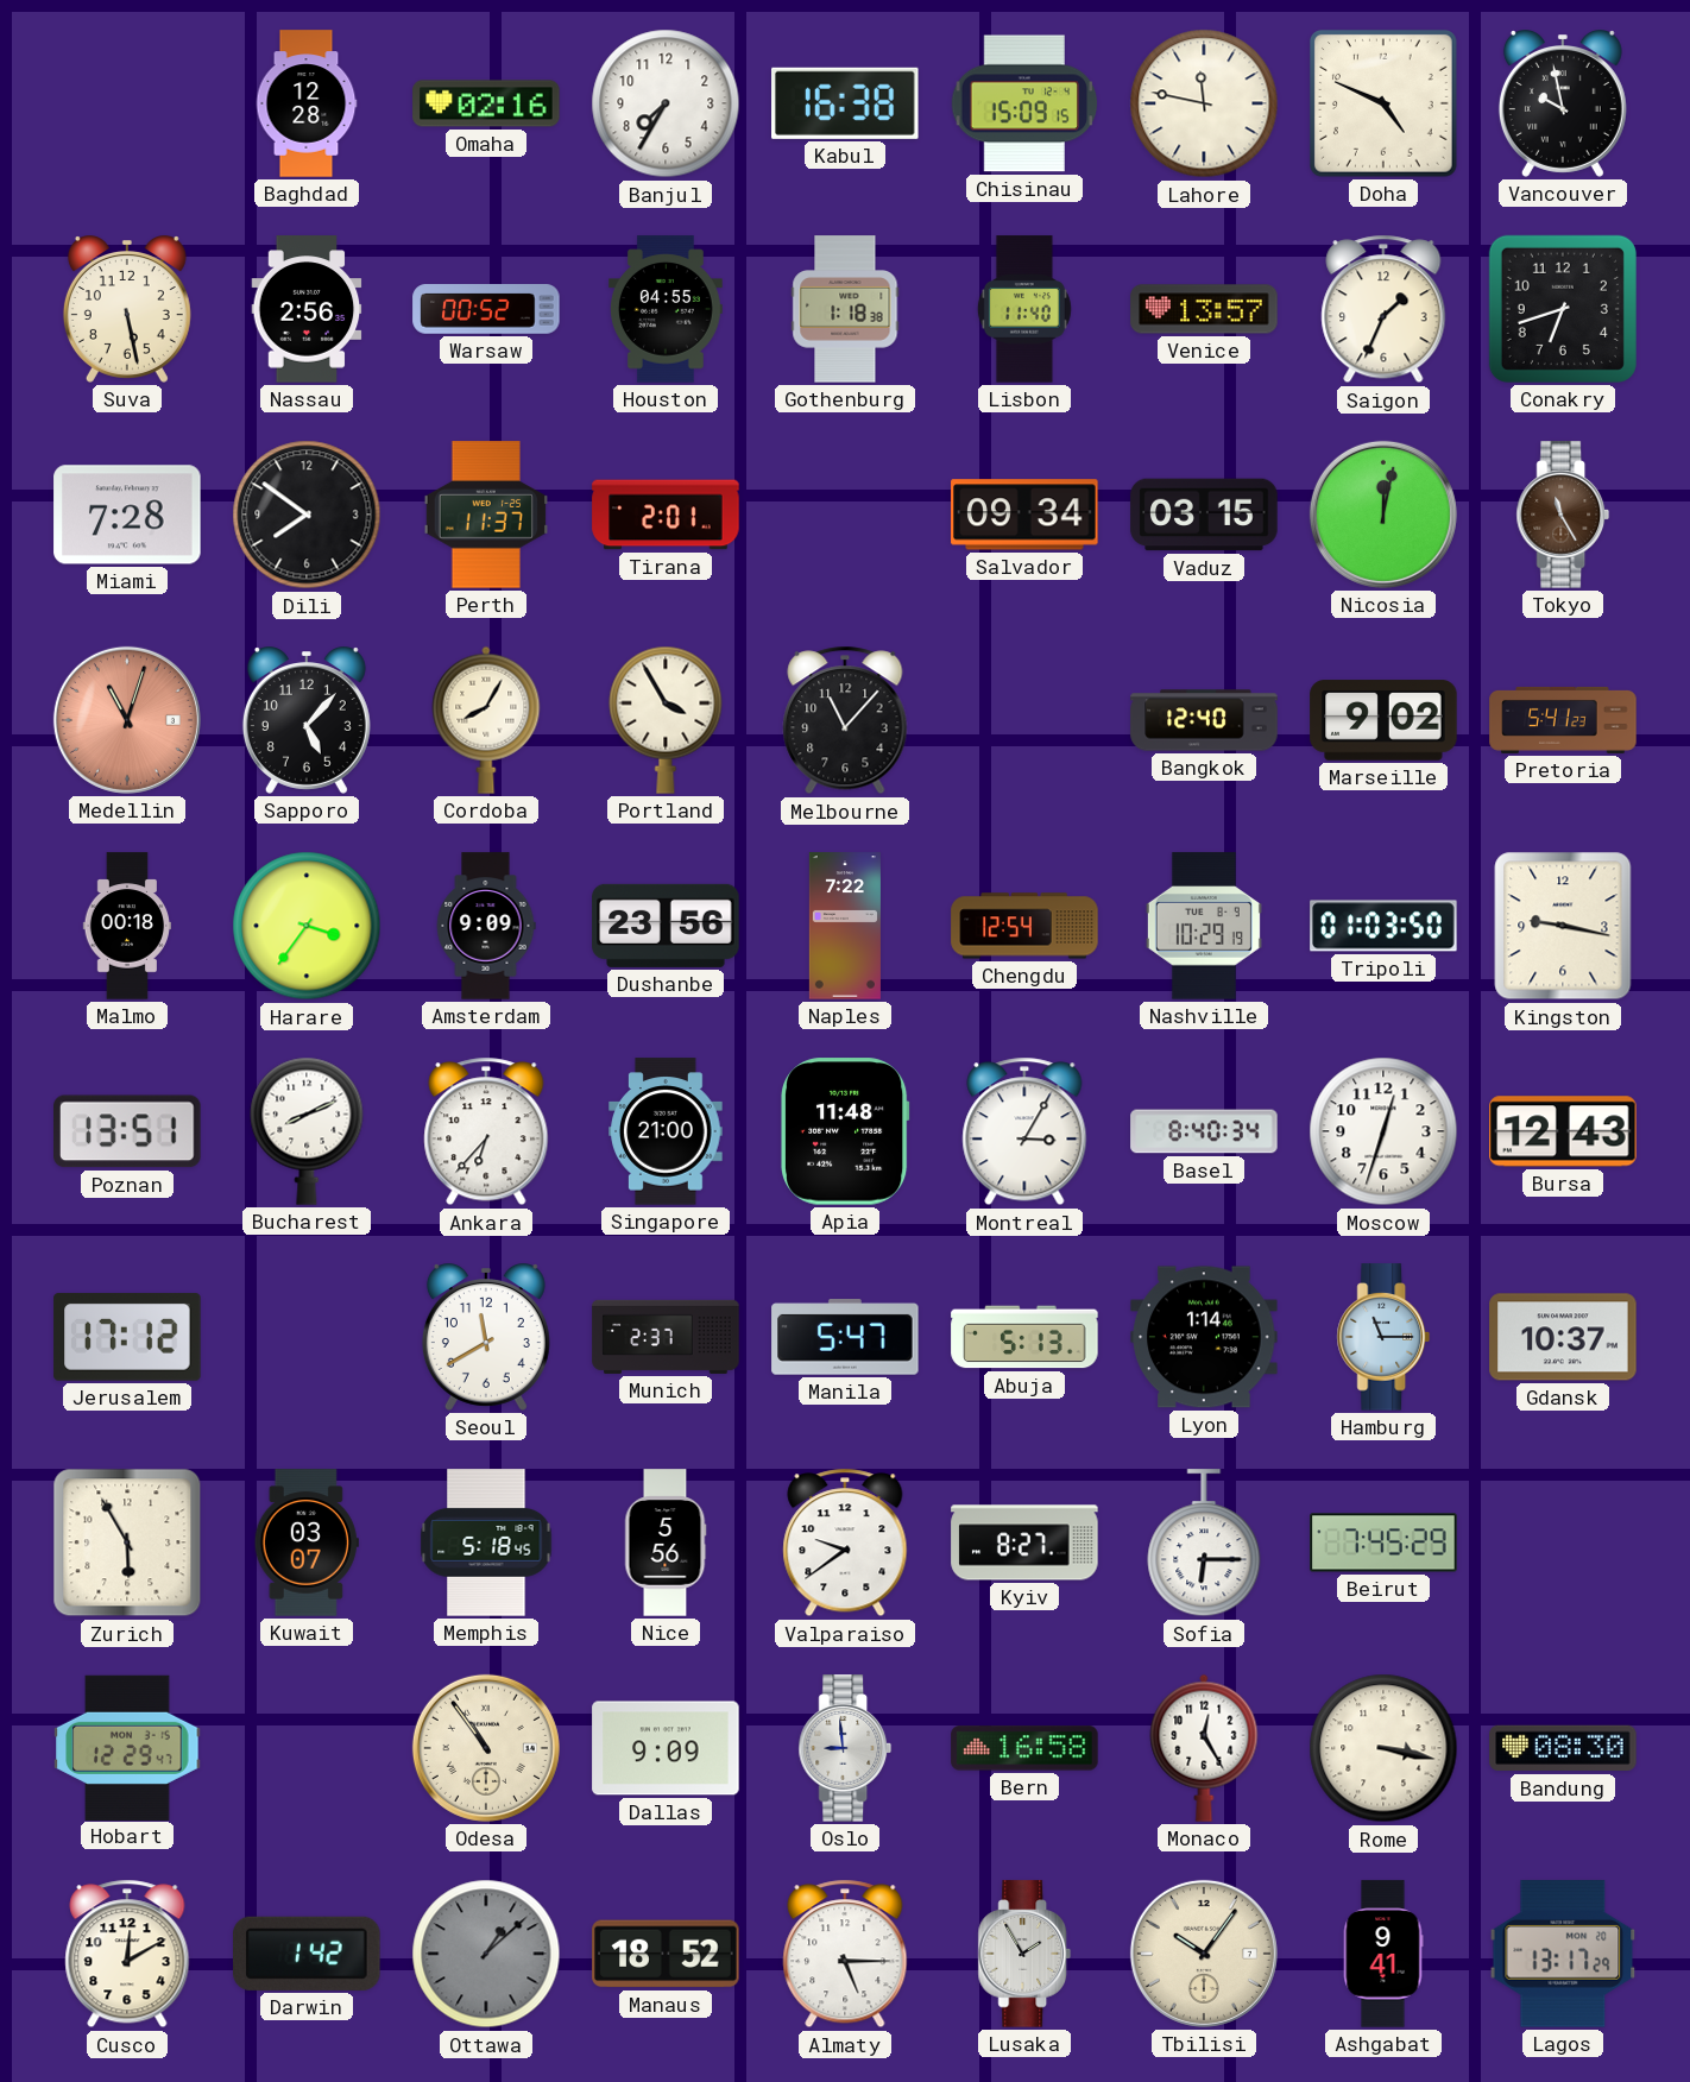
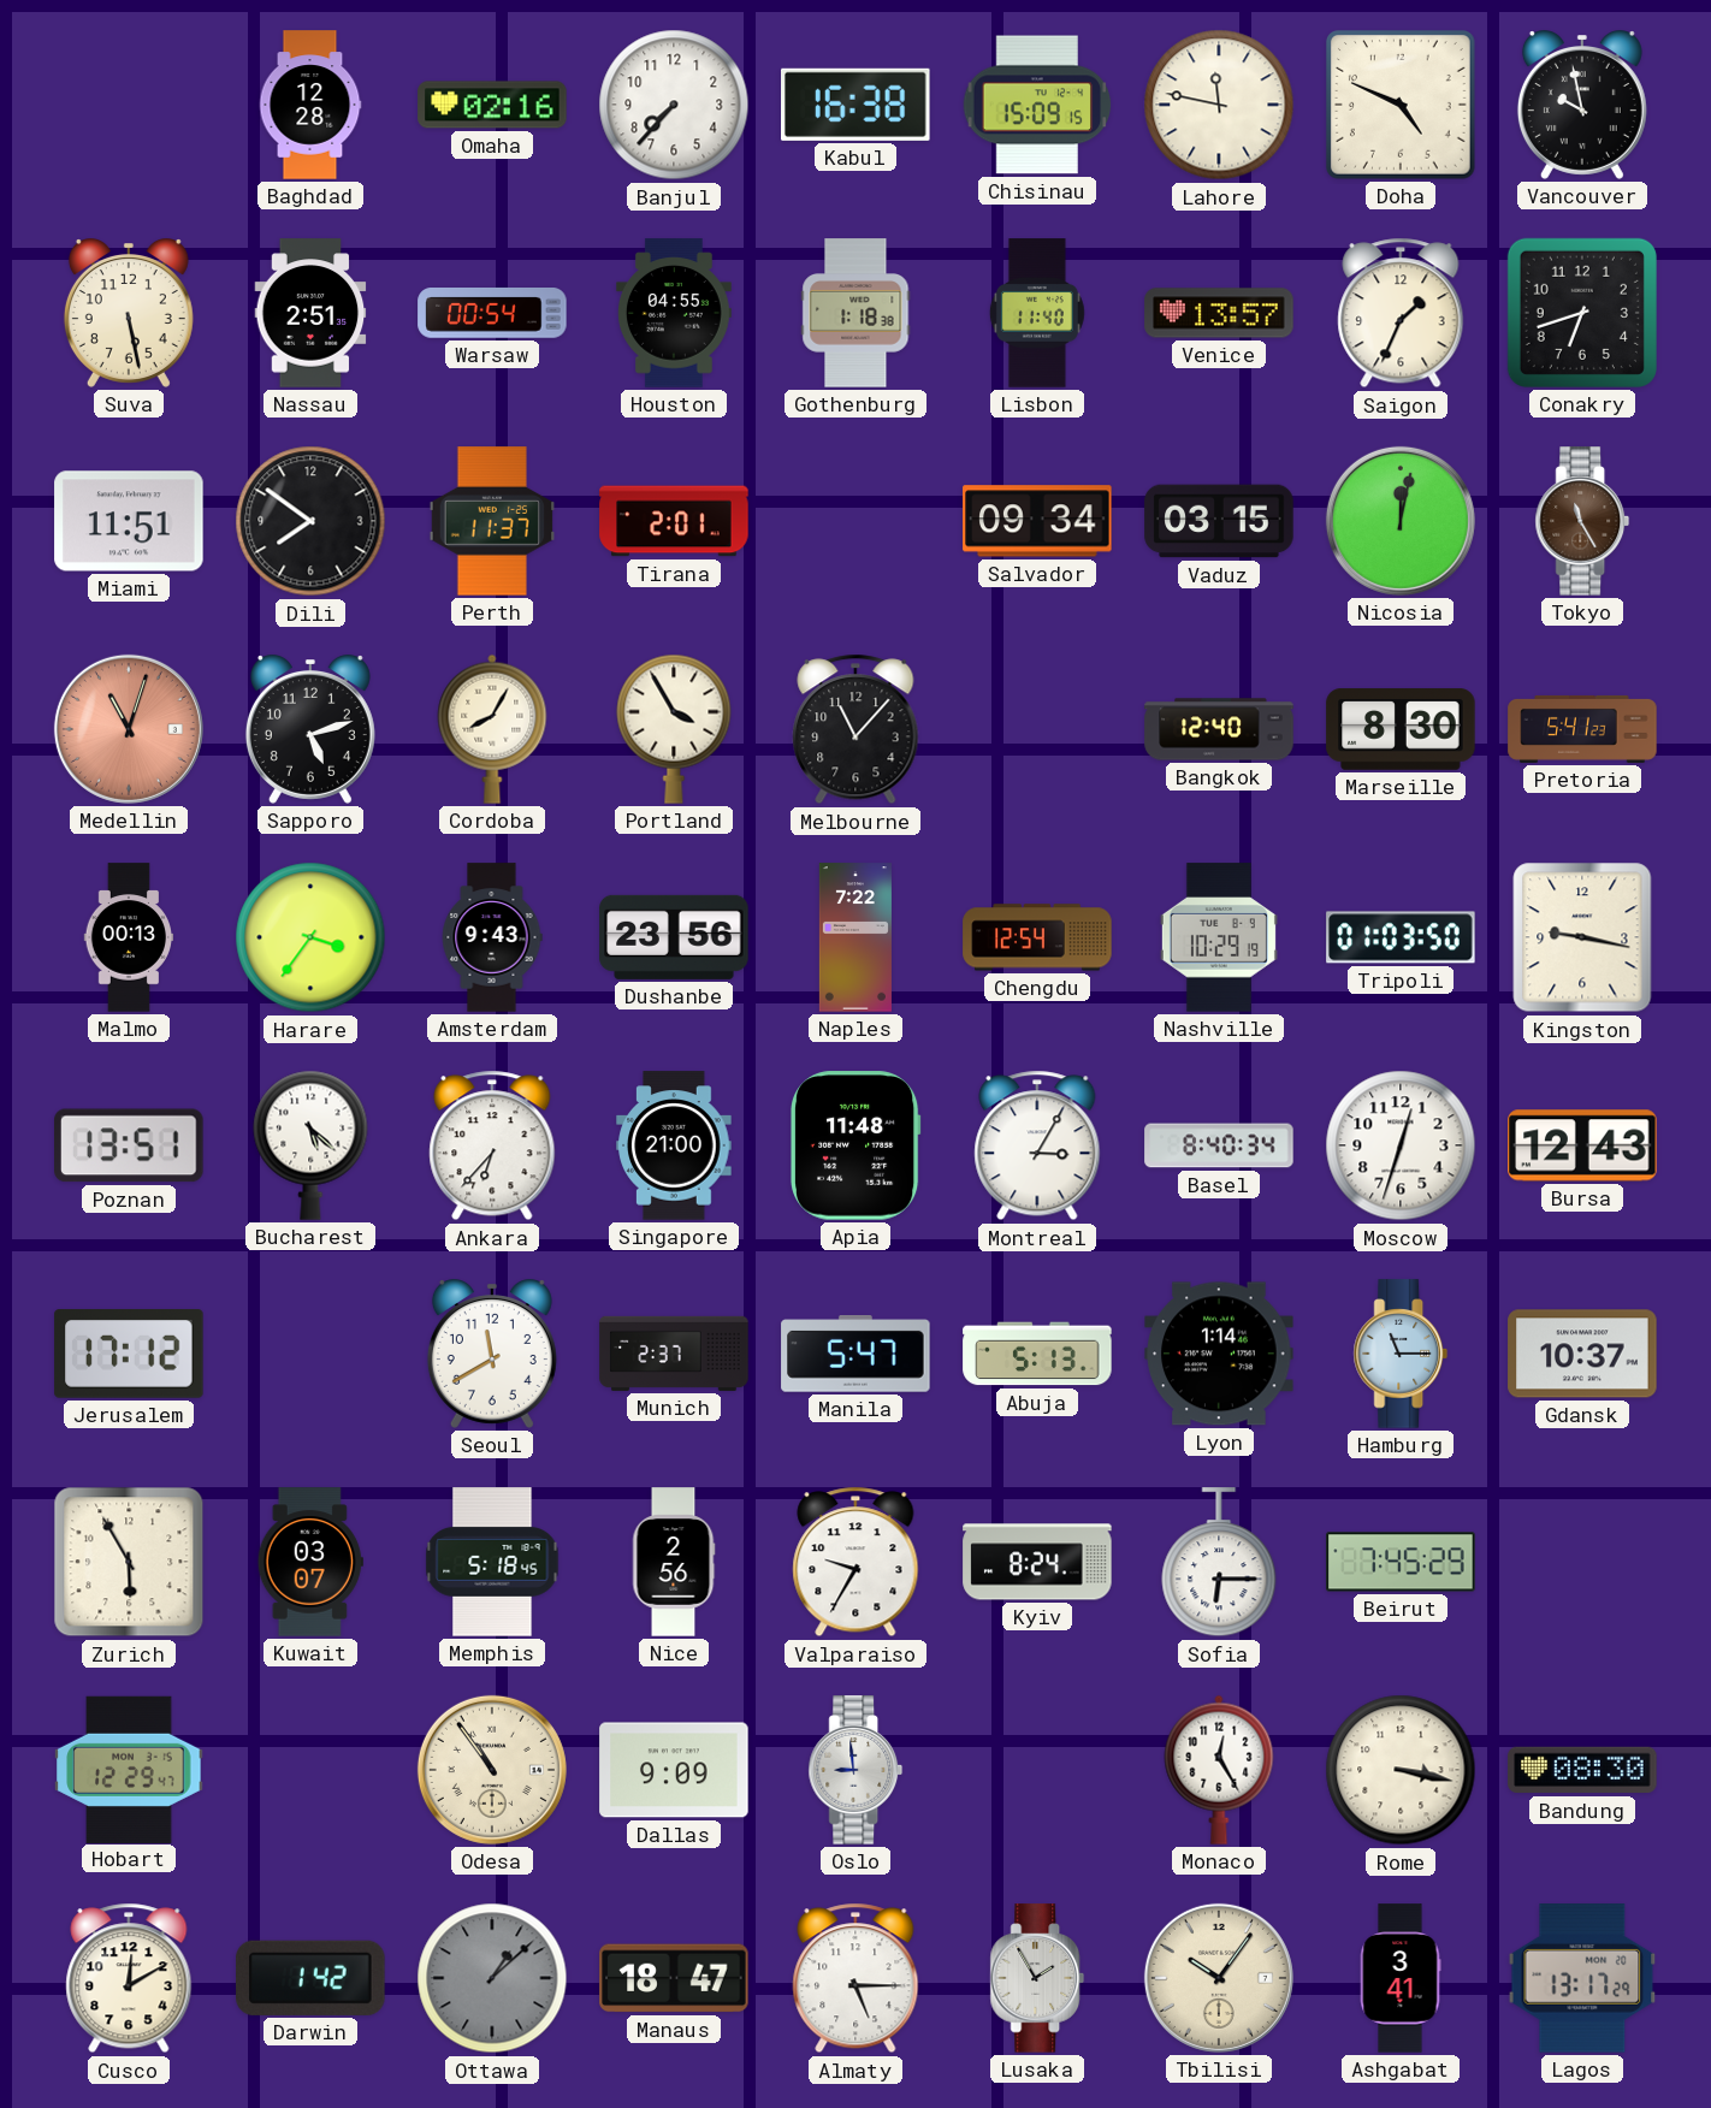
Banjul: 7:35 -> 7:37
Nassau: 2:56 -> 2:51
Warsaw: 00:52 -> 00:54
Miami: 7:28 -> 11:51
Sapporo: 5:07 -> 5:12
Marseille: 9:02 -> 8:30
Malmo: 00:18 -> 00:13
Amsterdam: 9:09 -> 9:43
Bucharest: 8:11 -> 5:22
Nice: 5:56 -> 2:56
Valparaiso: 9:39 -> 9:35
Kyiv: 8:27 -> 8:24
Bern: 16:58 -> none
Manaus: 18:52 -> 18:47
Ashgabat: 9:41 -> 3:41
